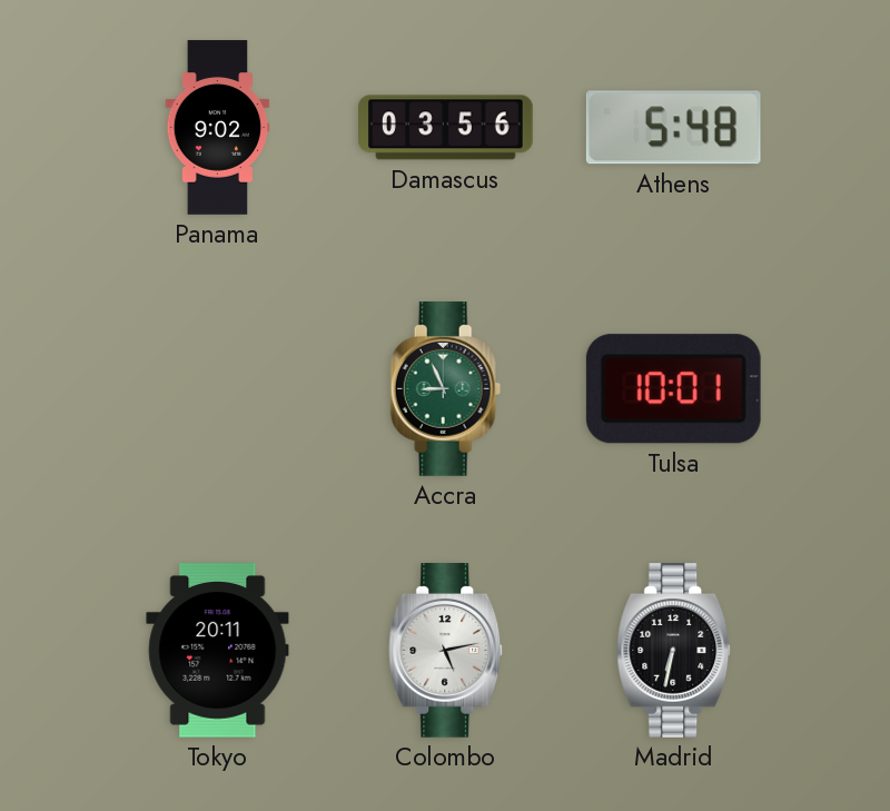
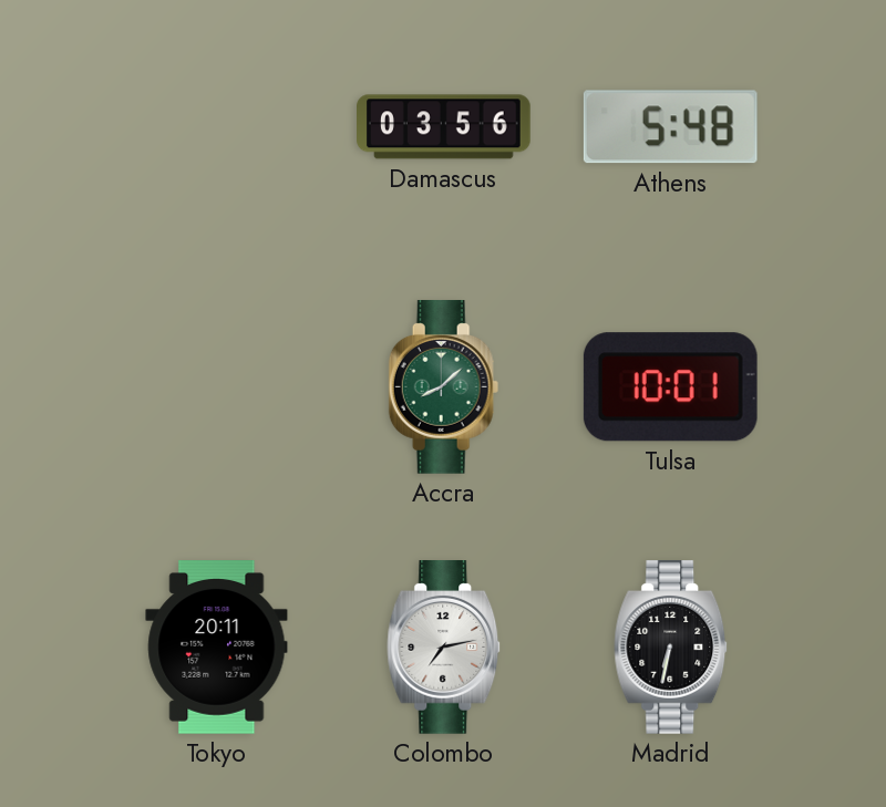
Panama: 9:02 -> none
Accra: 8:56 -> 8:08
Colombo: 5:13 -> 7:13
